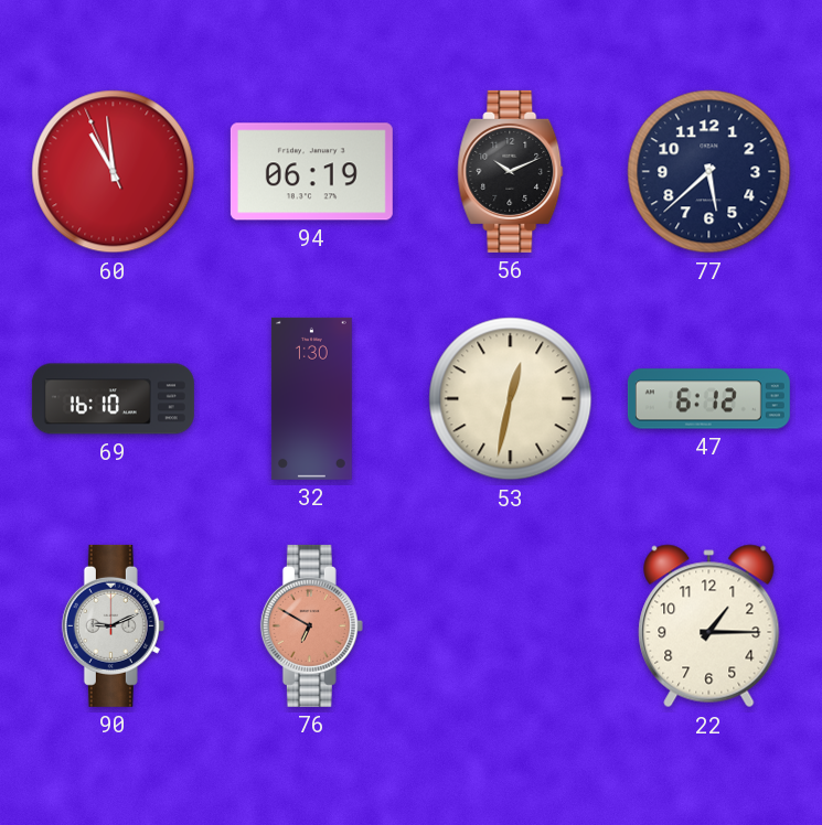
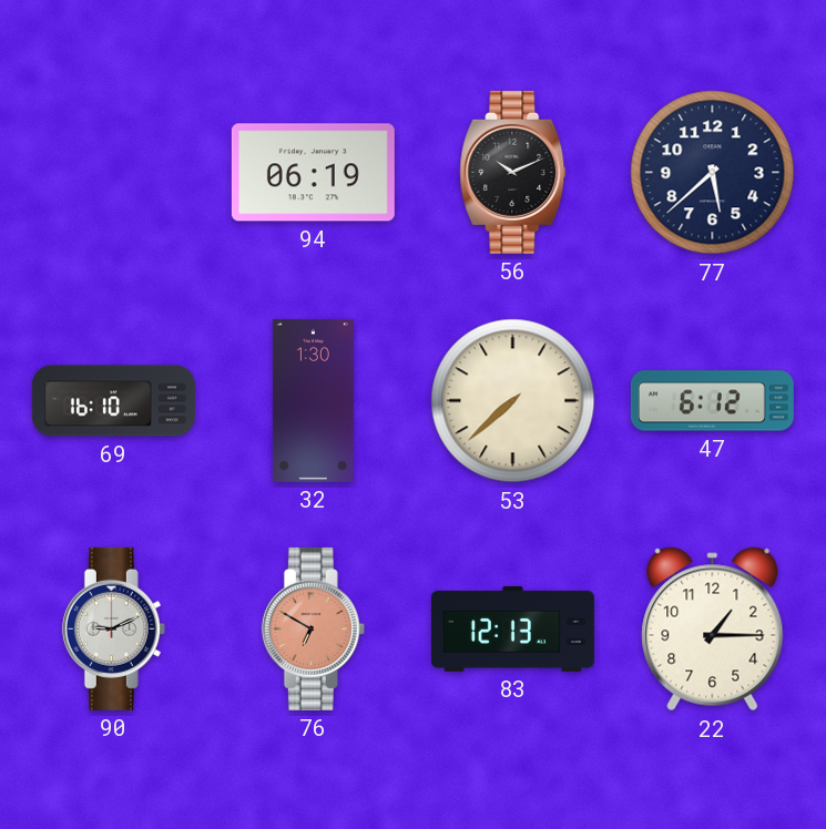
60: 10:58 -> none
53: 12:32 -> 7:38
83: none -> 12:13
